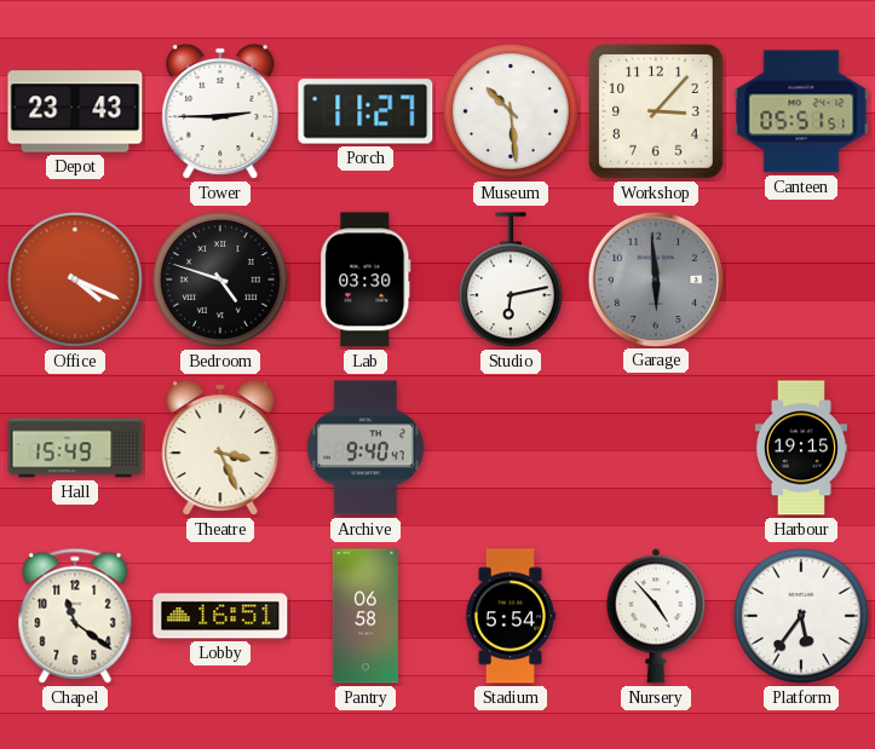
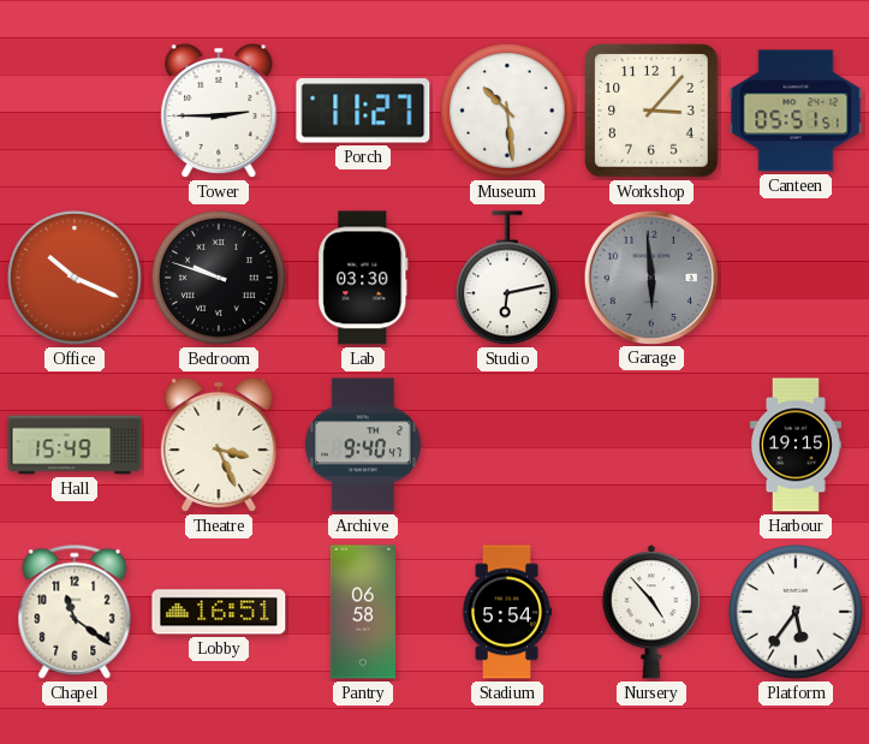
Depot: 23:43 -> none
Office: 4:19 -> 10:19
Bedroom: 4:48 -> 9:48
